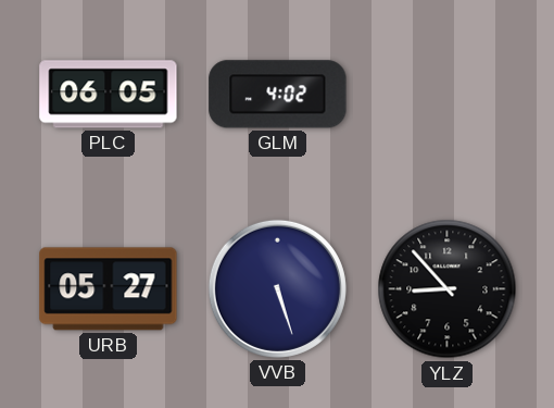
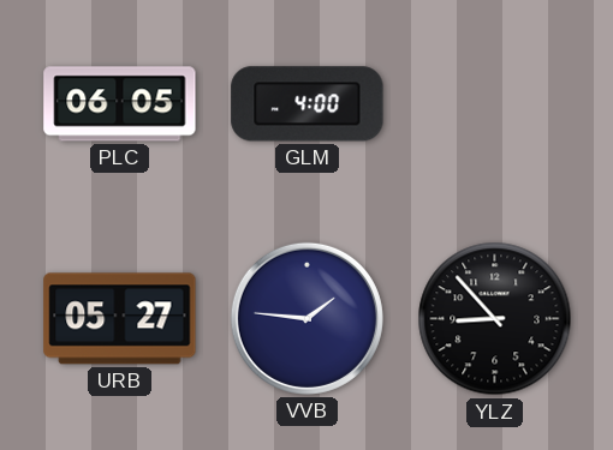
GLM: 4:02 -> 4:00
VVB: 5:27 -> 1:46
